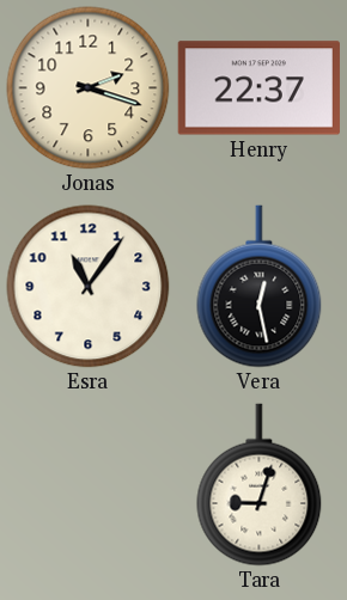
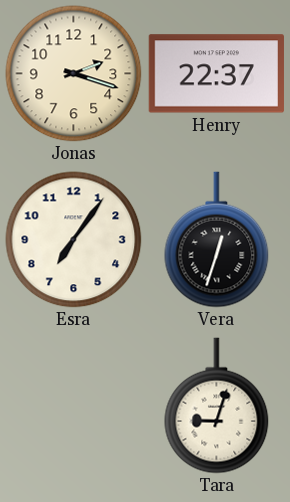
Esra: 11:06 -> 7:06
Vera: 12:28 -> 12:33
